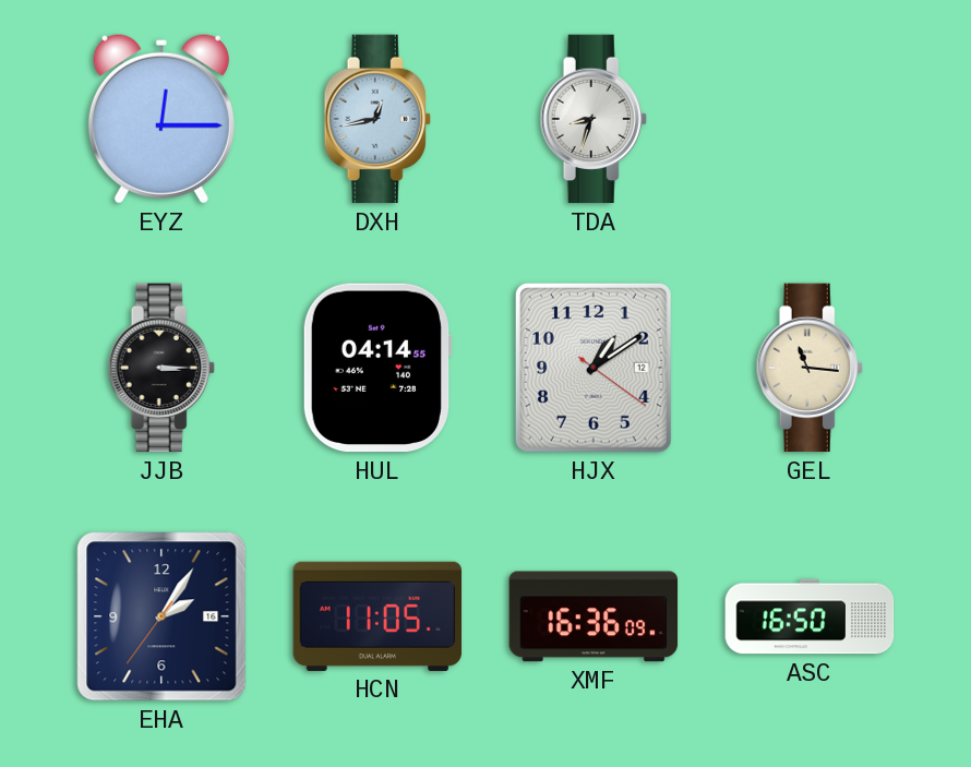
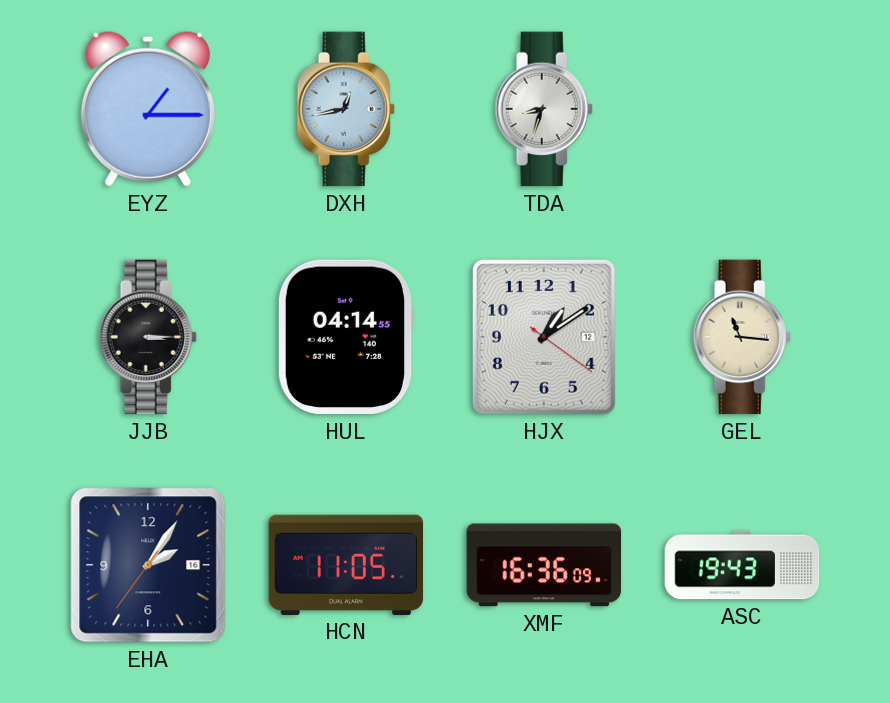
EYZ: 12:15 -> 1:15
ASC: 16:50 -> 19:43
